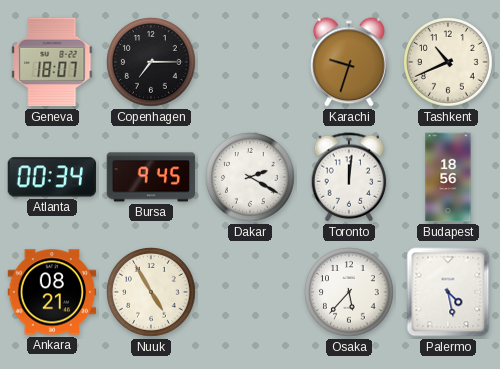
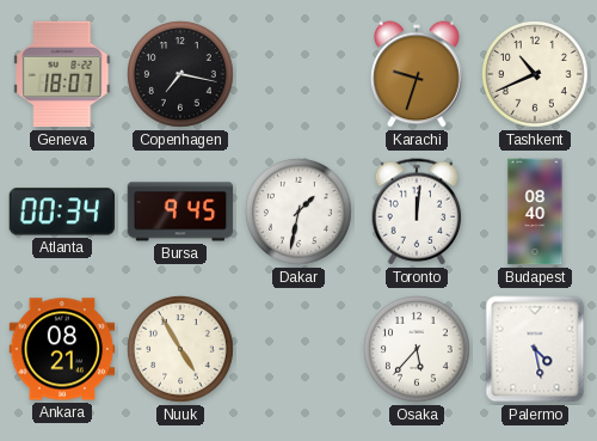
Copenhagen: 7:15 -> 7:17
Dakar: 2:20 -> 1:32
Budapest: 18:56 -> 08:40
